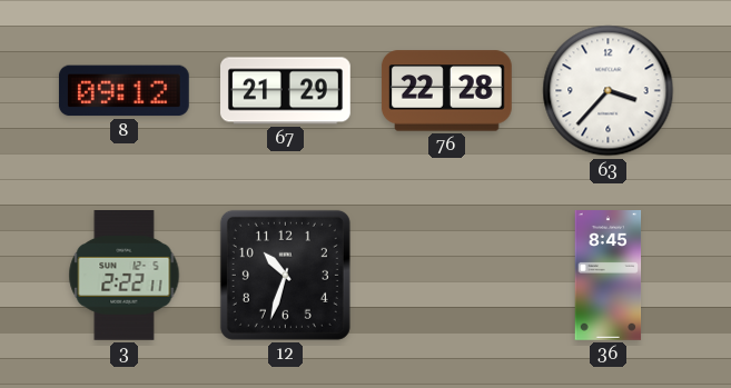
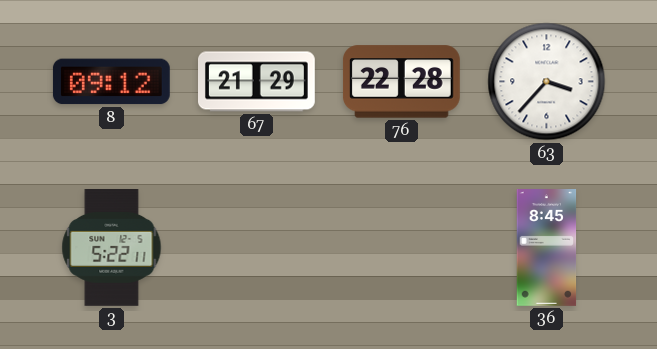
3: 2:22 -> 5:22
12: 10:33 -> none
